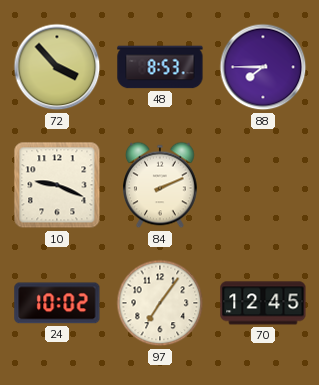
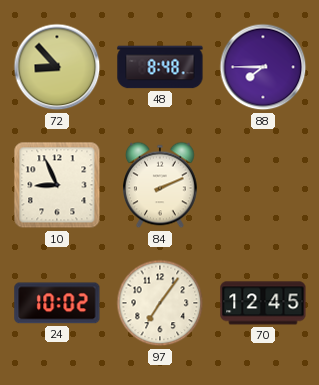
72: 3:53 -> 8:53
48: 8:53 -> 8:48
10: 9:19 -> 8:56
